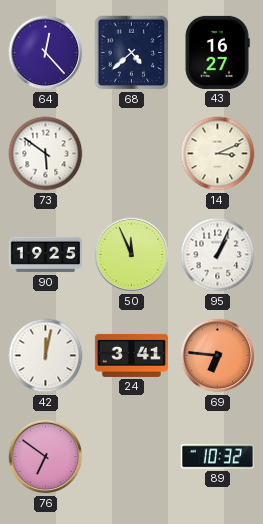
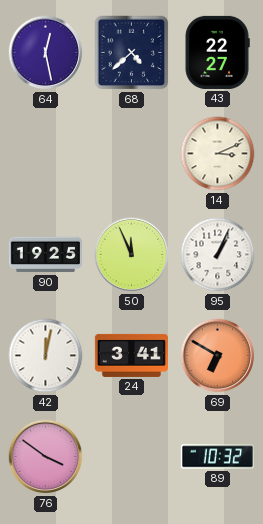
64: 12:23 -> 12:28
43: 16:27 -> 22:27
73: 5:51 -> none
69: 6:46 -> 6:50
76: 6:51 -> 3:51
